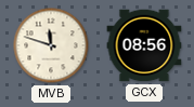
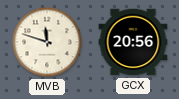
GCX: 08:56 -> 20:56
